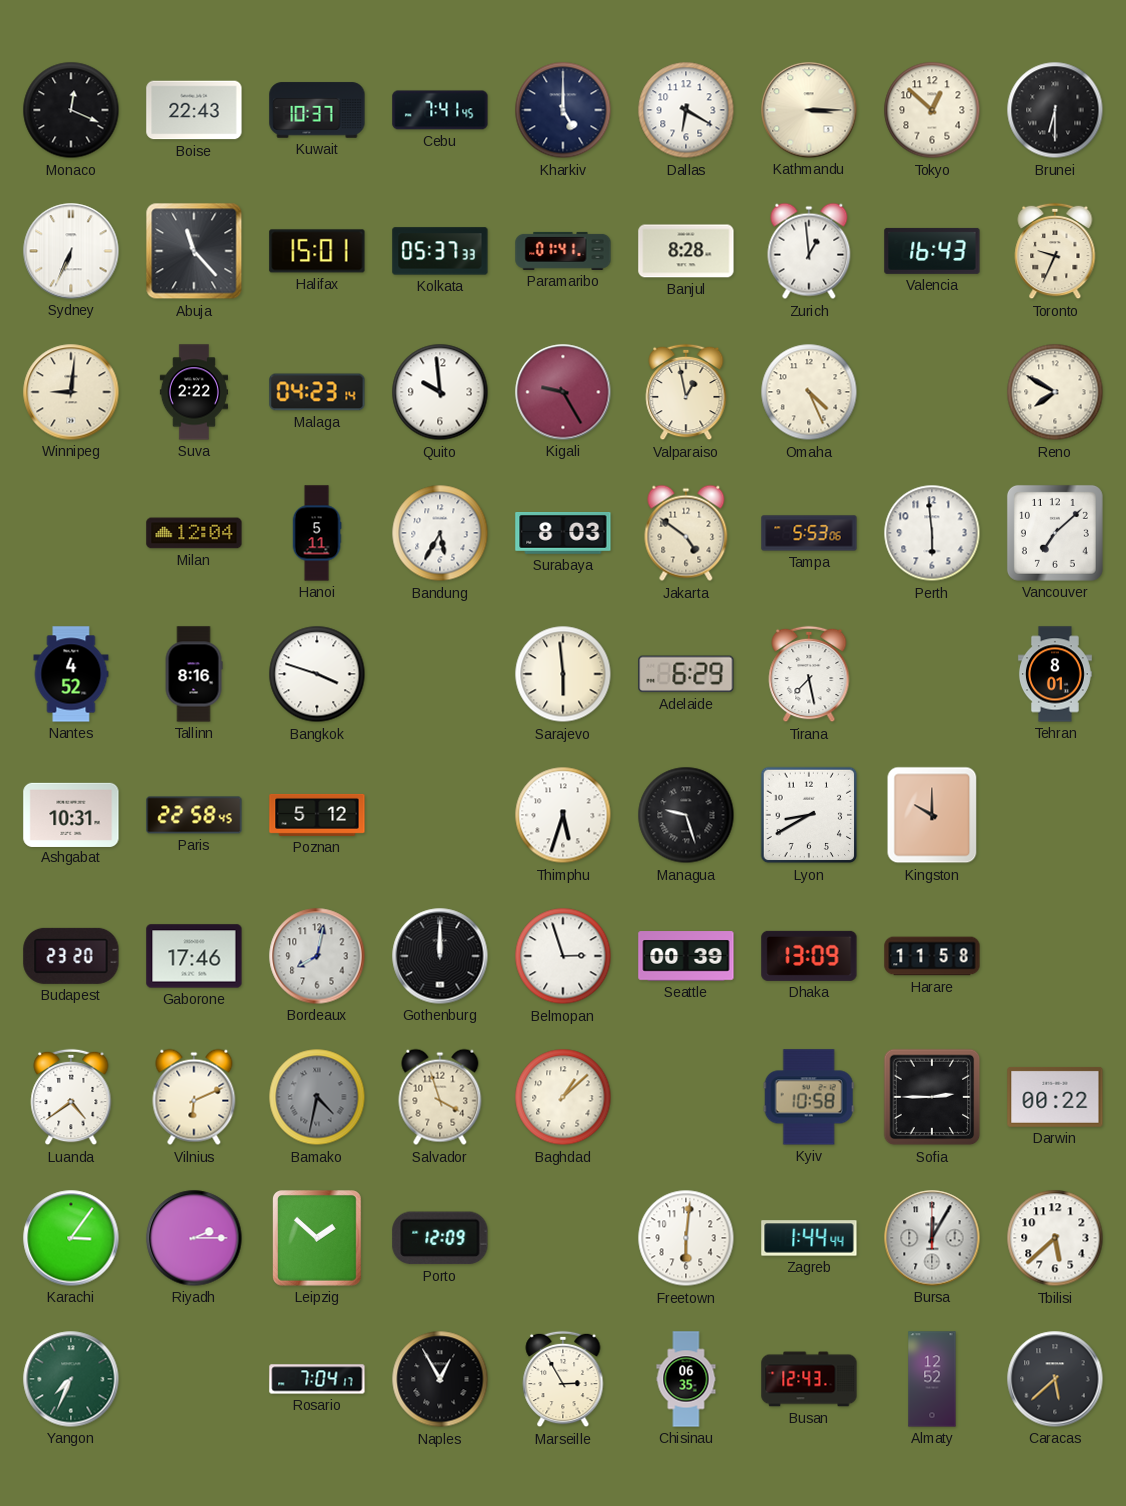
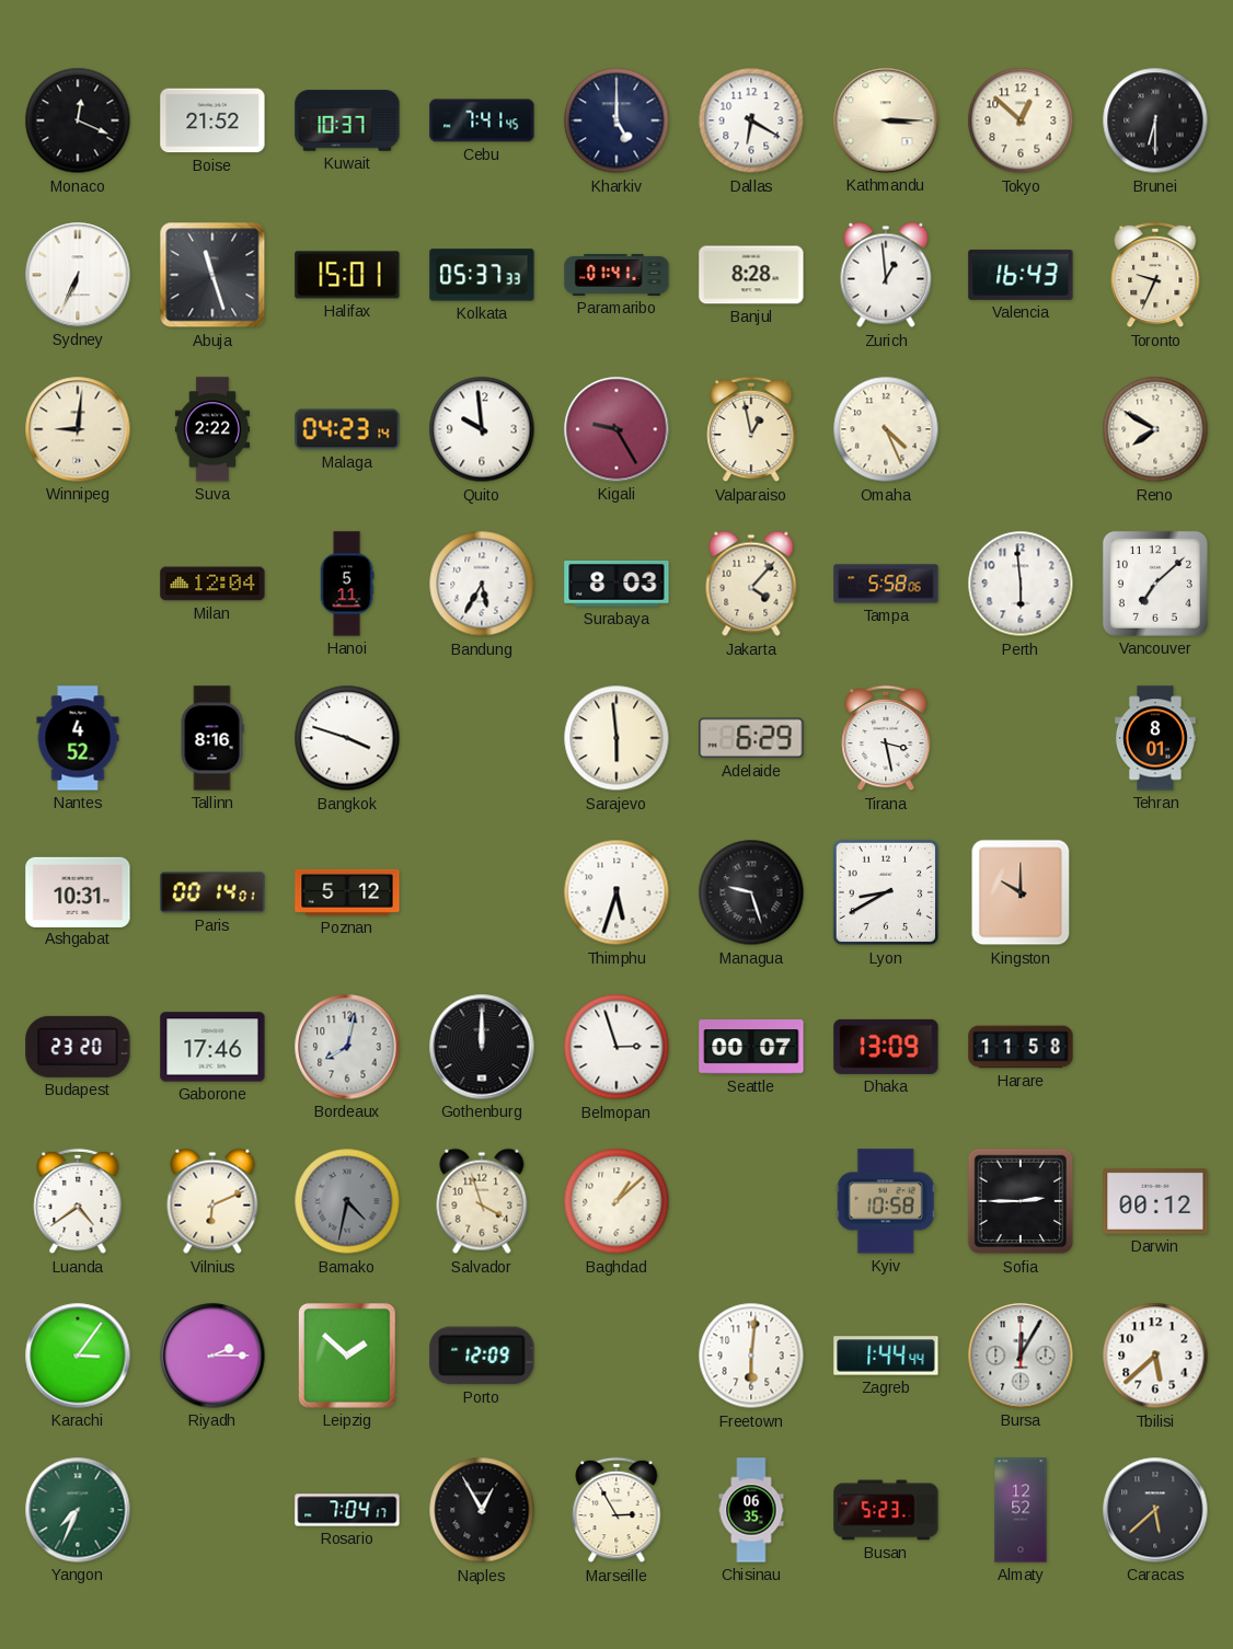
Boise: 22:43 -> 21:52
Abuja: 11:23 -> 11:27
Jakarta: 4:51 -> 4:07
Tampa: 5:53 -> 5:58
Tirana: 7:28 -> 3:28
Paris: 22:58 -> 00:14
Seattle: 00:39 -> 00:07
Darwin: 00:22 -> 00:12
Busan: 12:43 -> 5:23
